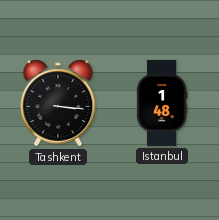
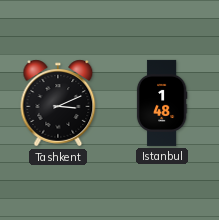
Tashkent: 3:16 -> 3:11
